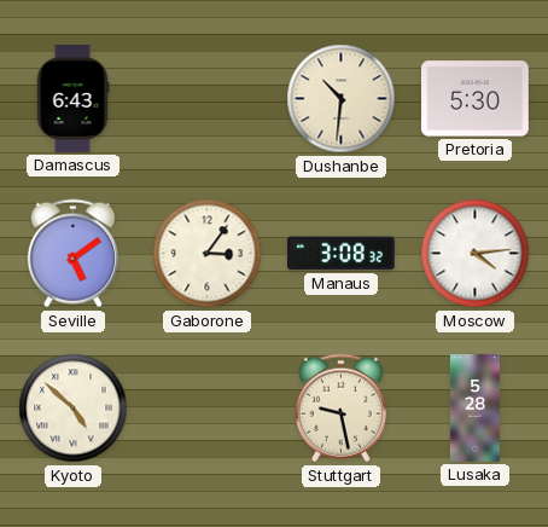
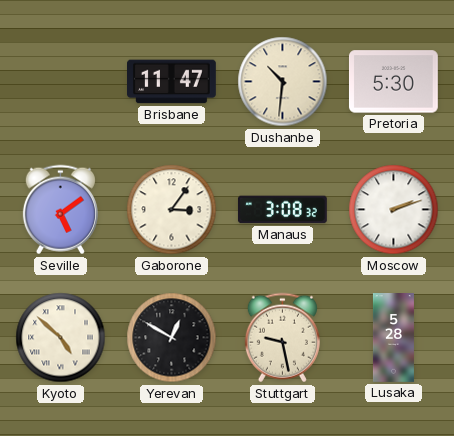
Damascus: 6:43 -> none
Brisbane: none -> 11:47
Moscow: 4:14 -> 2:12
Yerevan: none -> 12:50
